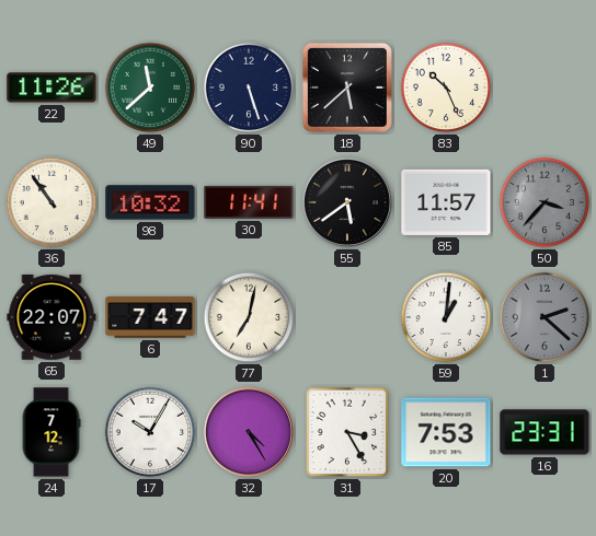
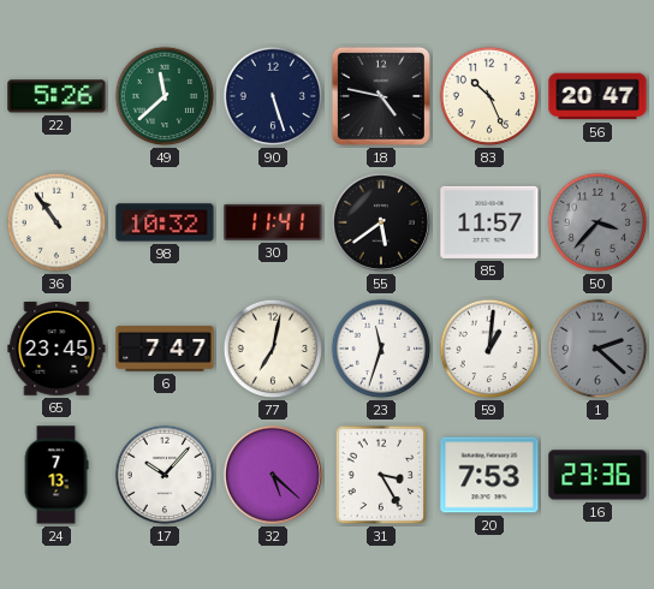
22: 11:26 -> 5:26
18: 5:38 -> 4:47
56: none -> 20:47
65: 22:07 -> 23:45
23: none -> 11:33
24: 7:12 -> 7:13
17: 10:05 -> 10:07
32: 4:25 -> 5:22
16: 23:31 -> 23:36
